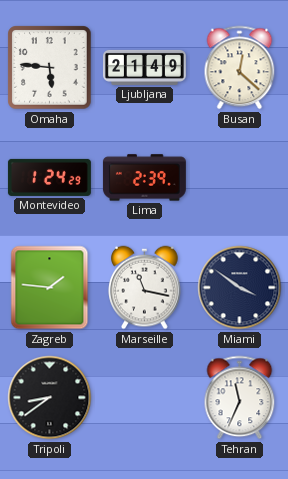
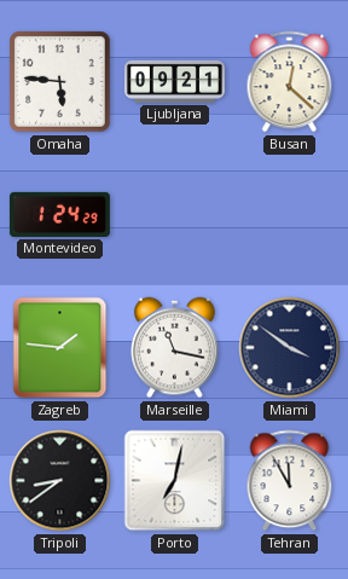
Ljubljana: 21:49 -> 09:21
Lima: 2:39 -> none
Porto: none -> 7:02
Tehran: 11:34 -> 11:55
